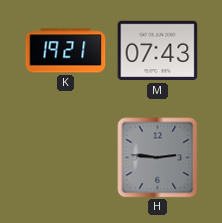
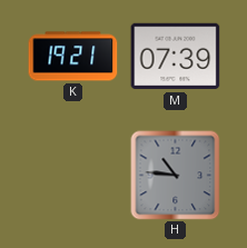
M: 07:43 -> 07:39
H: 2:46 -> 10:46
